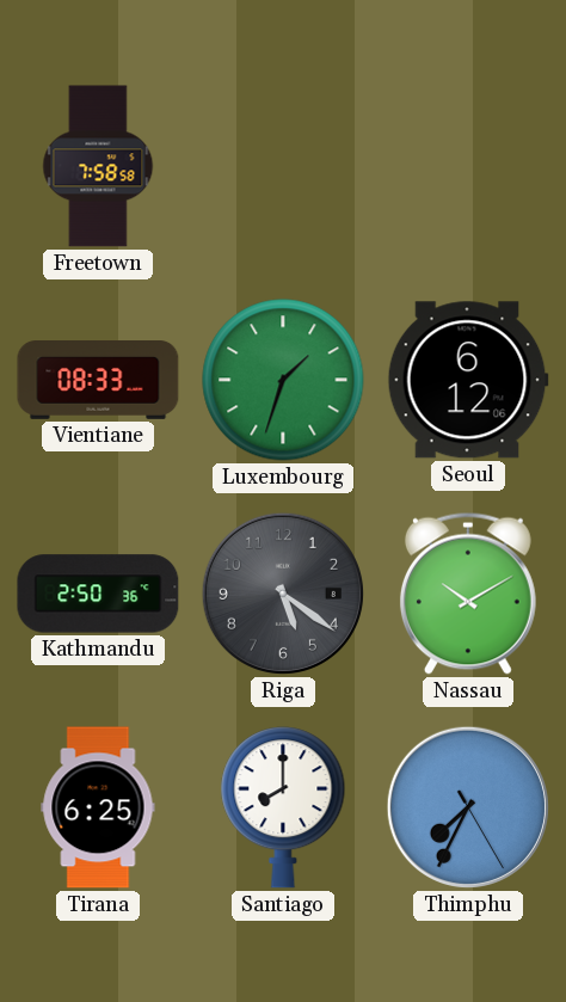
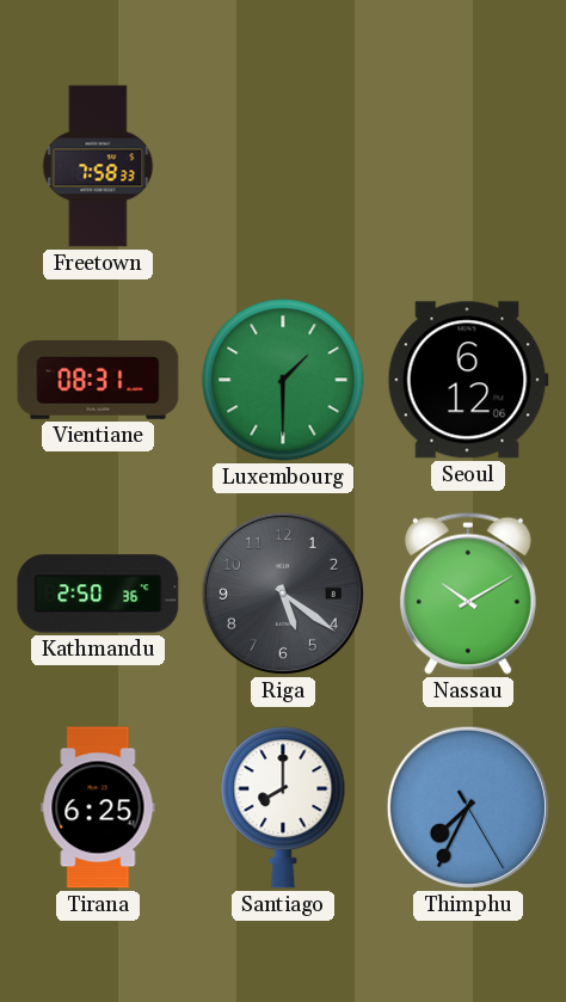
Freetown: 7:58:58 -> 7:58:33
Vientiane: 08:33 -> 08:31
Luxembourg: 1:33 -> 1:30
